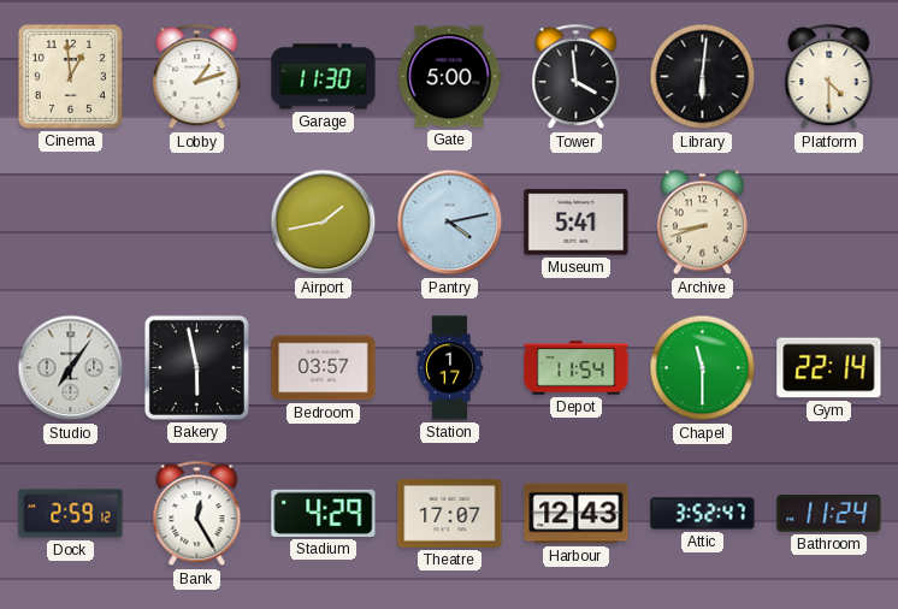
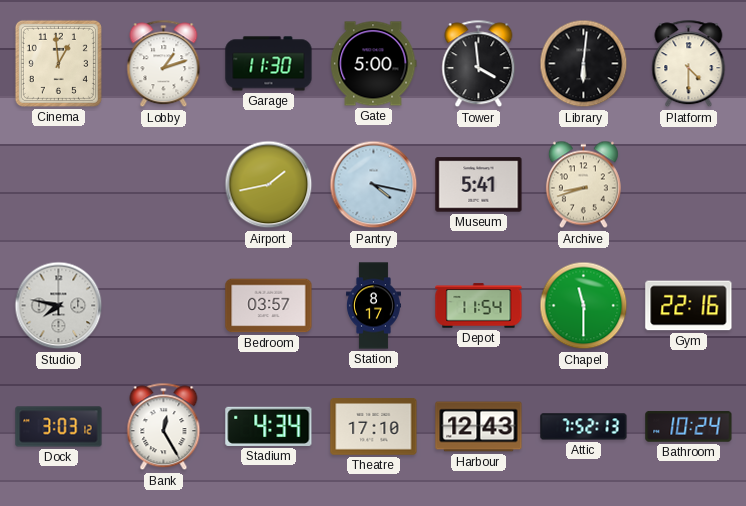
Pantry: 4:13 -> 4:17
Studio: 7:06 -> 7:47
Bakery: 5:58 -> none
Station: 1:17 -> 8:17
Gym: 22:14 -> 22:16
Dock: 2:59 -> 3:03
Stadium: 4:29 -> 4:34
Theatre: 17:07 -> 17:10
Attic: 3:52 -> 7:52
Bathroom: 11:24 -> 10:24
